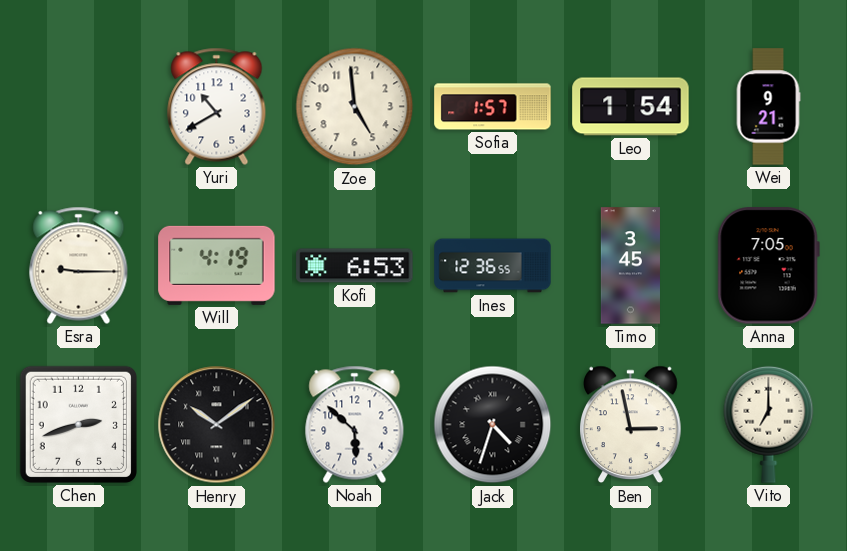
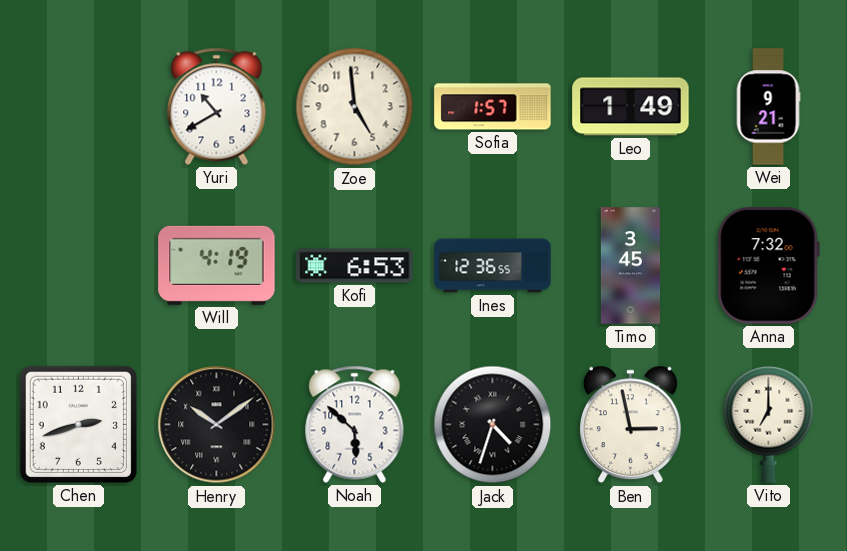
Leo: 1:54 -> 1:49
Esra: 9:15 -> none
Anna: 7:05 -> 7:32
